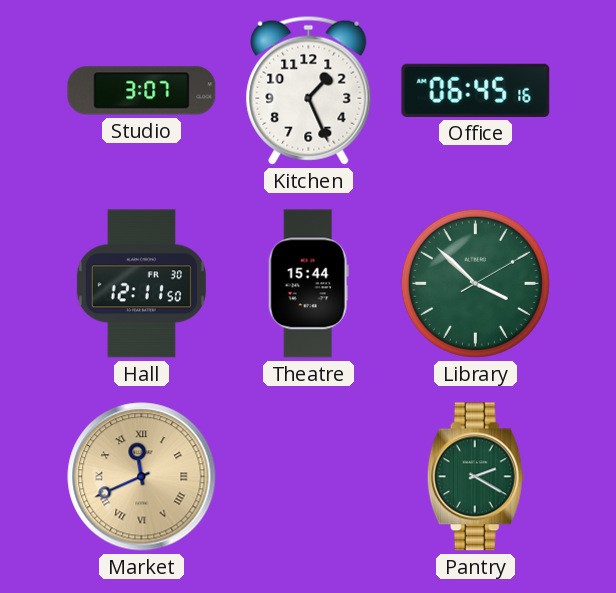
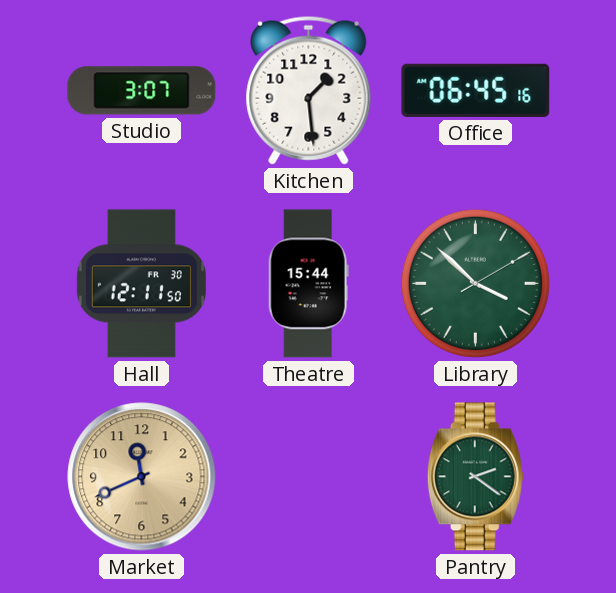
Kitchen: 1:26 -> 1:29
Market numerals: Roman -> Arabic
Pantry: 2:20 -> 2:21
